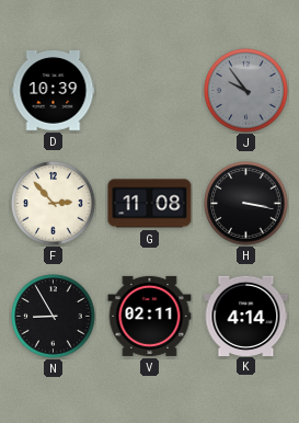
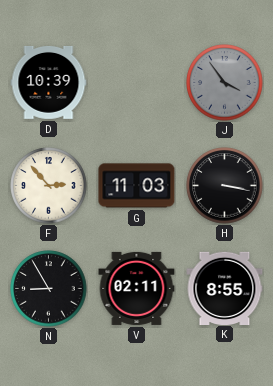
J: 9:54 -> 3:54
G: 11:08 -> 11:03
K: 4:14 -> 8:55
